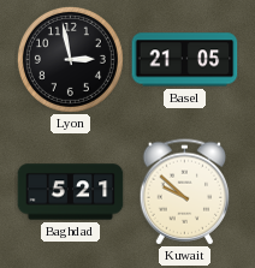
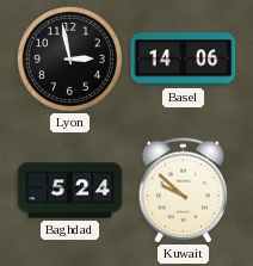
Basel: 21:05 -> 14:06
Baghdad: 5:21 -> 5:24
